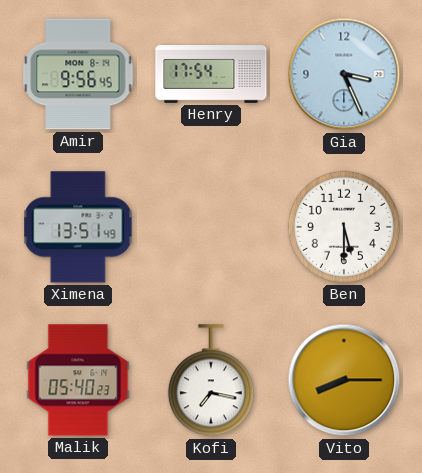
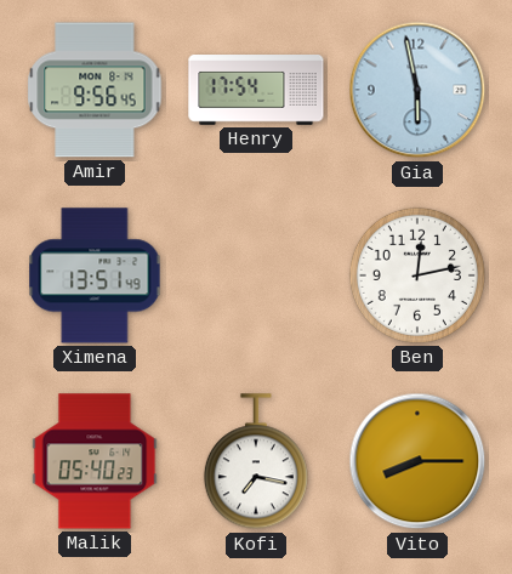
Gia: 3:26 -> 5:58
Ben: 5:30 -> 12:13
